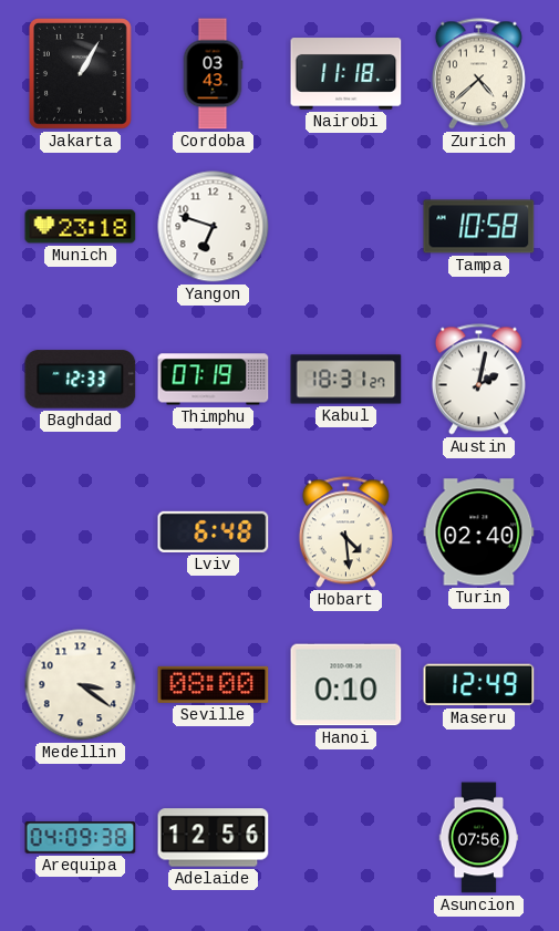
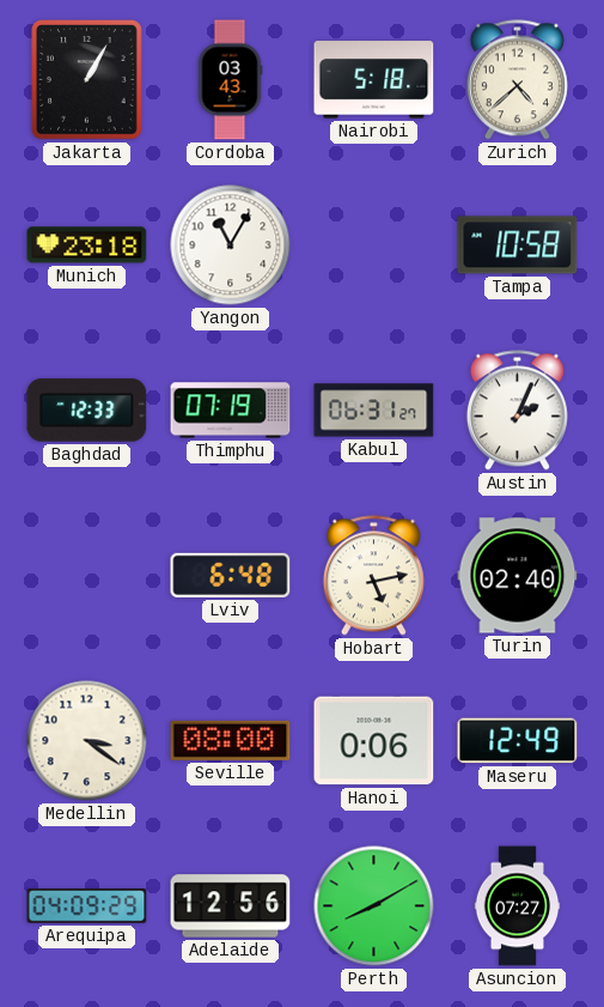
Nairobi: 11:18 -> 5:18
Yangon: 6:48 -> 11:05
Kabul: 18:31 -> 06:31
Austin: 2:02 -> 2:04
Hobart: 4:29 -> 5:13
Hanoi: 0:10 -> 0:06
Arequipa: 04:09:38 -> 04:09:29
Perth: none -> 8:10
Asuncion: 07:56 -> 07:27
